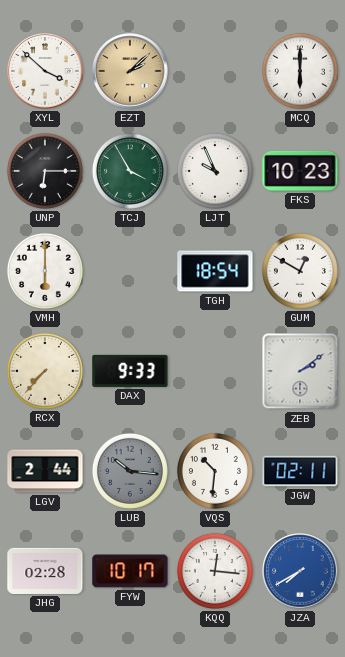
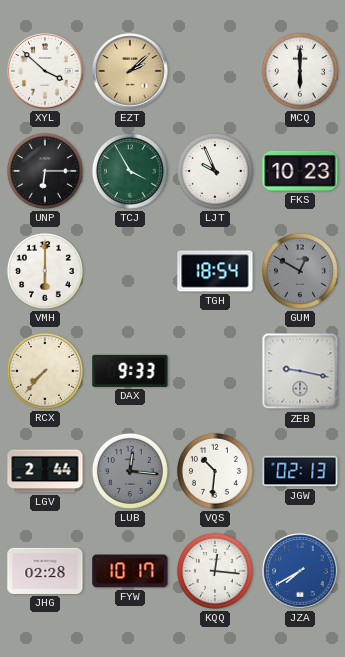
GUM dial: white -> grey
ZEB: 2:09 -> 9:17
LUB: 10:16 -> 12:16
JGW: 02:11 -> 02:13
